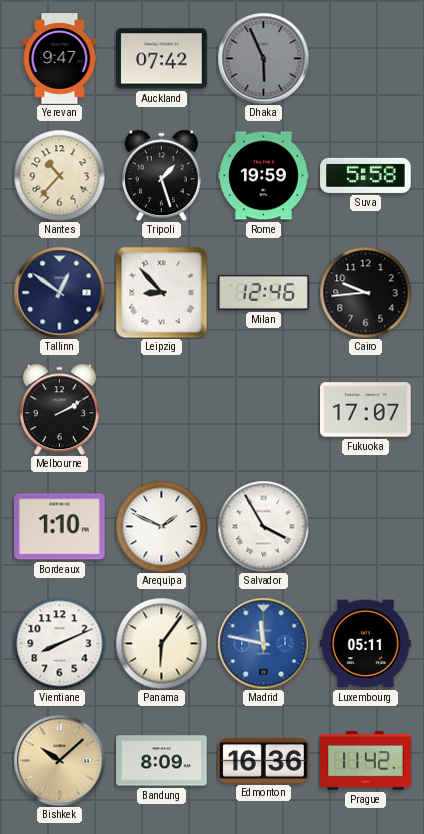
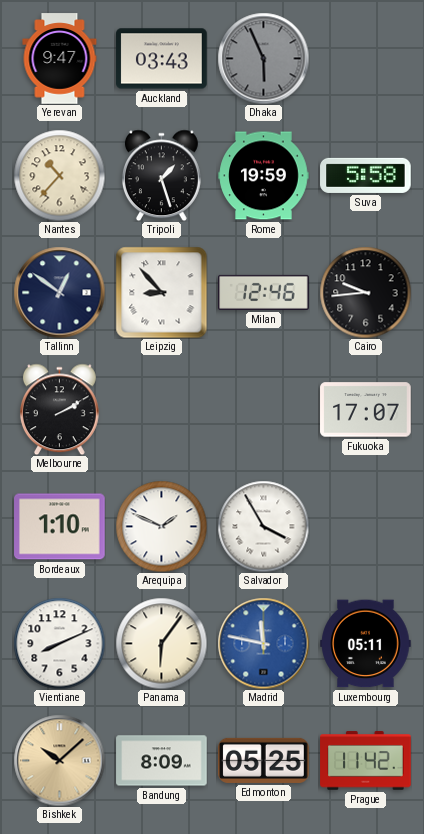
Auckland: 07:42 -> 03:43
Edmonton: 16:36 -> 05:25
